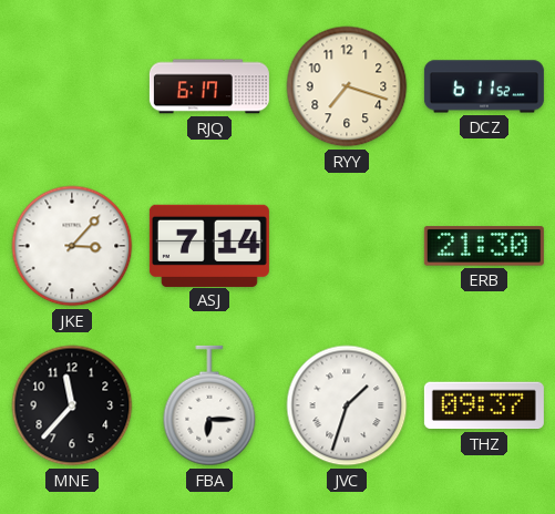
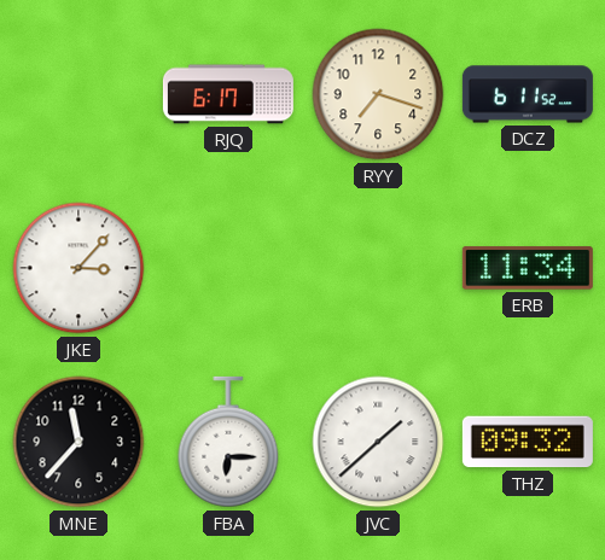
ASJ: 7:14 -> none
ERB: 21:30 -> 11:34
JVC: 1:33 -> 1:38
THZ: 09:37 -> 09:32
